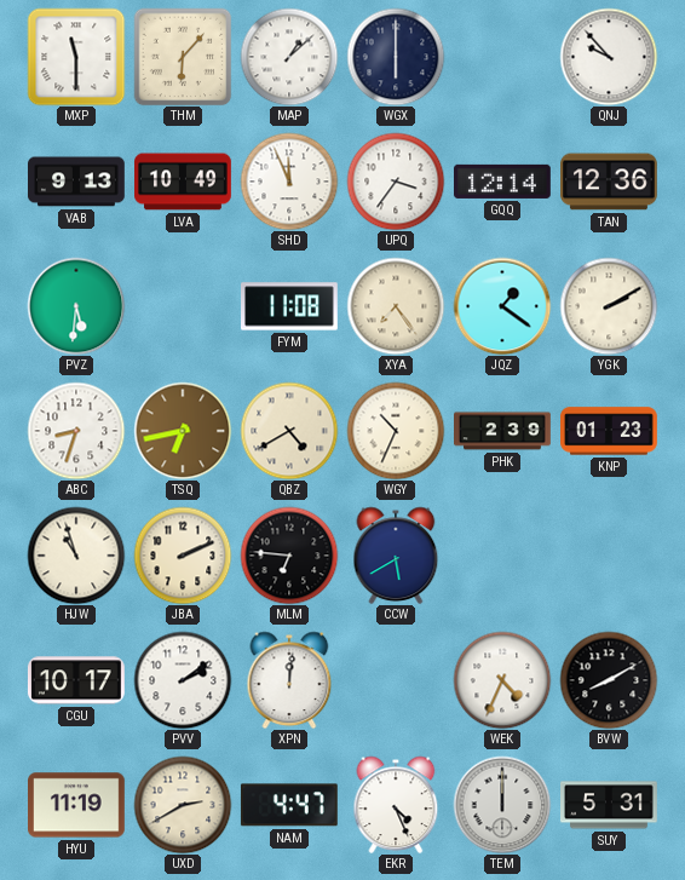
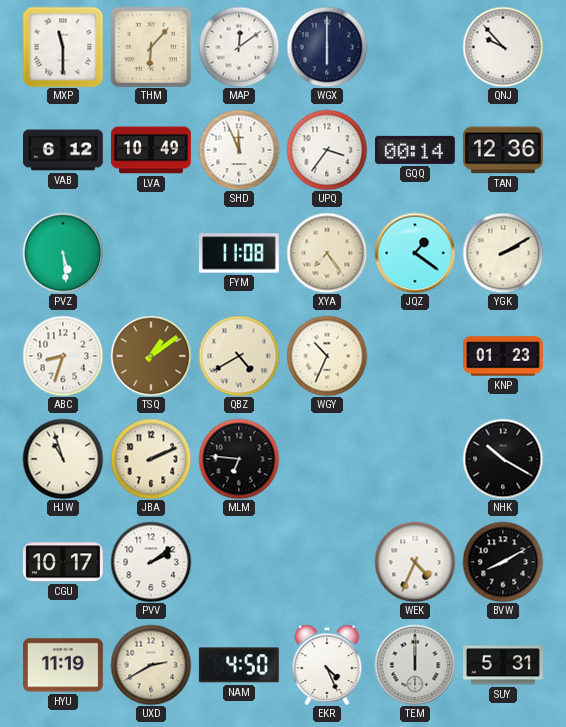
MAP: 1:08 -> 12:09
VAB: 9:13 -> 6:12
GQQ: 12:14 -> 00:14
PVZ: 5:31 -> 5:29
TSQ: 6:43 -> 1:09
PHK: 2:39 -> none
CCW: 5:40 -> none
NHK: none -> 10:20
XPN: 12:01 -> none
NAM: 4:47 -> 4:50
